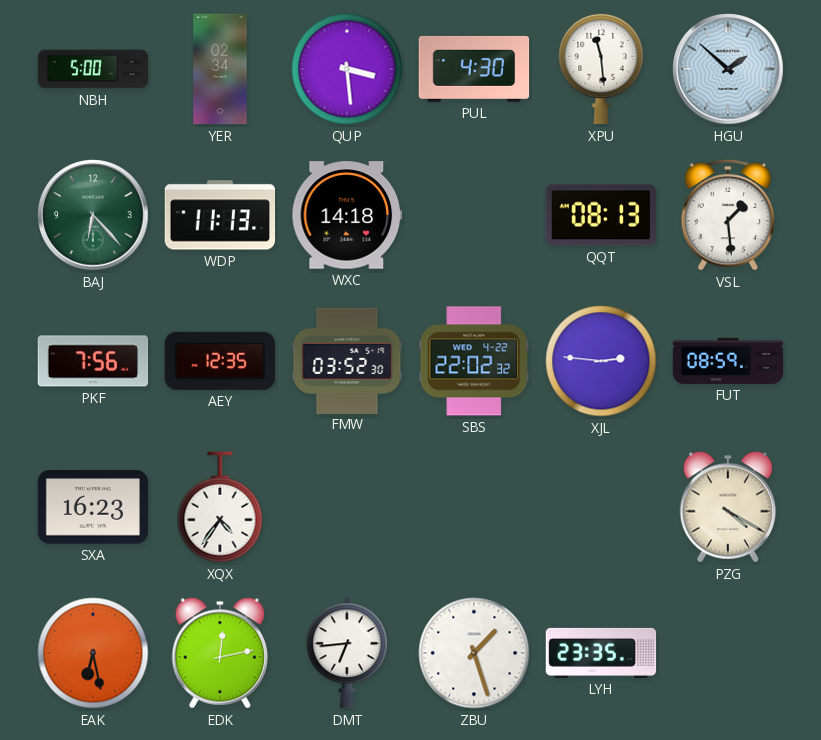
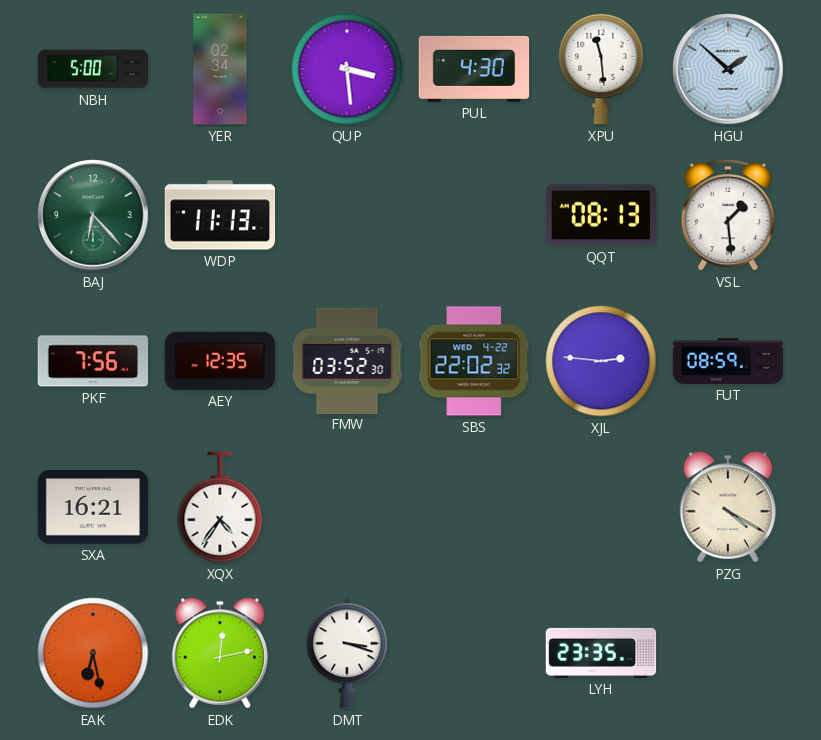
WXC: 14:18 -> none
SXA: 16:23 -> 16:21
DMT: 6:44 -> 3:18
ZBU: 1:27 -> none
